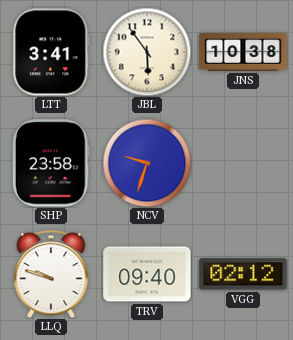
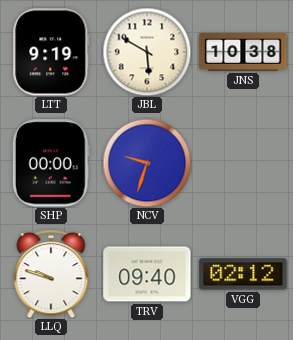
LTT: 3:41 -> 9:19
JBL: 5:54 -> 5:50
SHP: 23:58 -> 00:00
